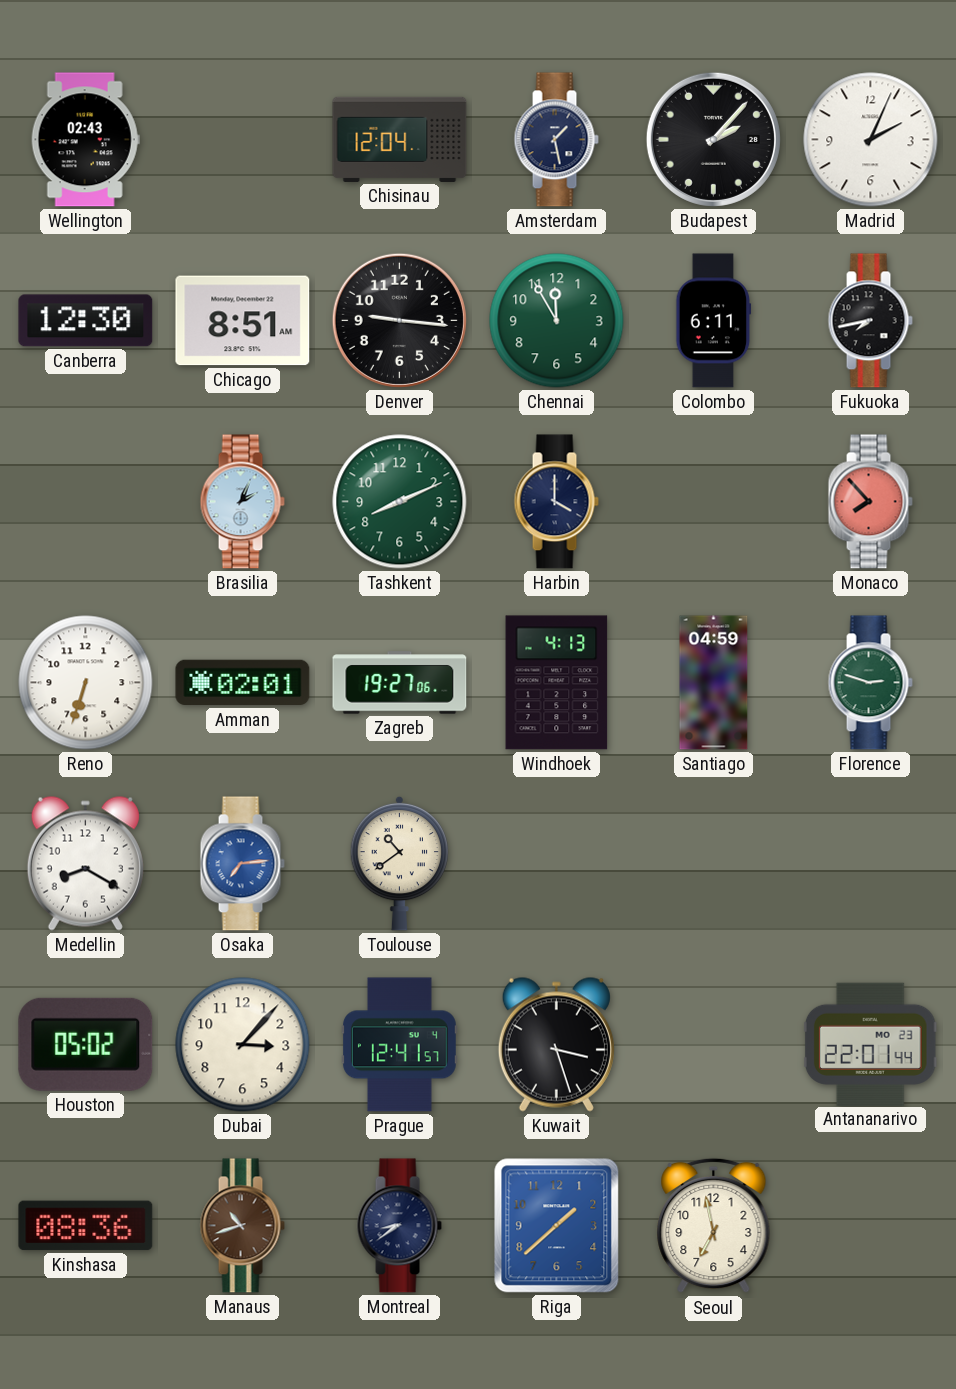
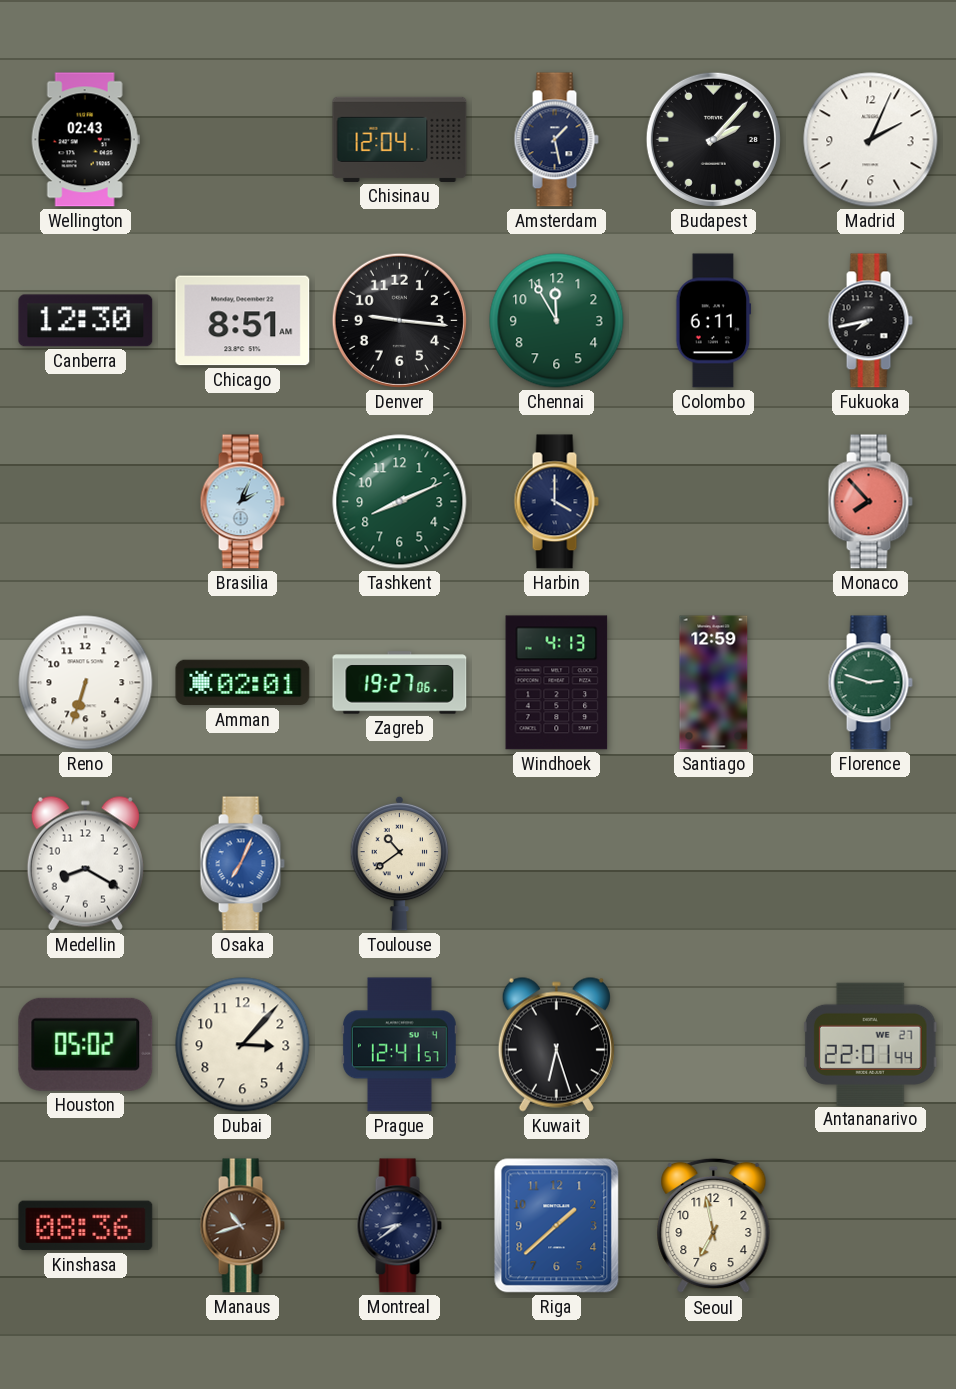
Santiago: 04:59 -> 12:59
Osaka: 7:14 -> 7:04
Kuwait: 3:27 -> 6:27
Antananarivo date: MO 23 -> WE 27
